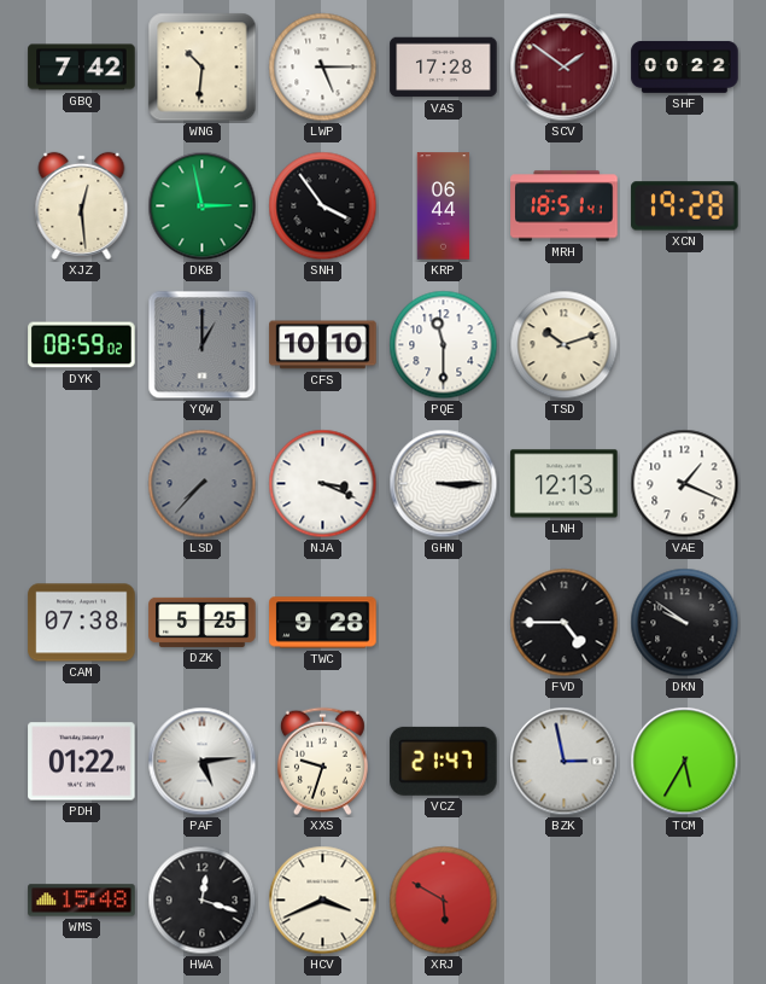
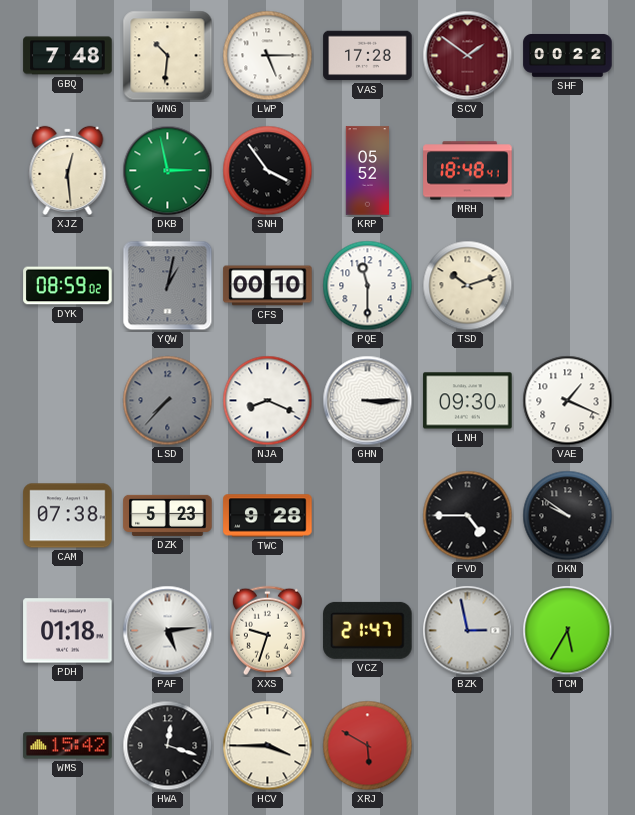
GBQ: 7:42 -> 7:48
KRP: 06:44 -> 05:52
MRH: 18:51 -> 18:48
XCN: 19:28 -> none
YQW: 1:00 -> 1:02
CFS: 10:10 -> 00:10
NJA: 3:19 -> 8:19
LNH: 12:13 -> 09:30
DZK: 5:25 -> 5:23
PDH: 01:22 -> 01:18
WMS: 15:48 -> 15:42
HCV: 3:41 -> 3:45
